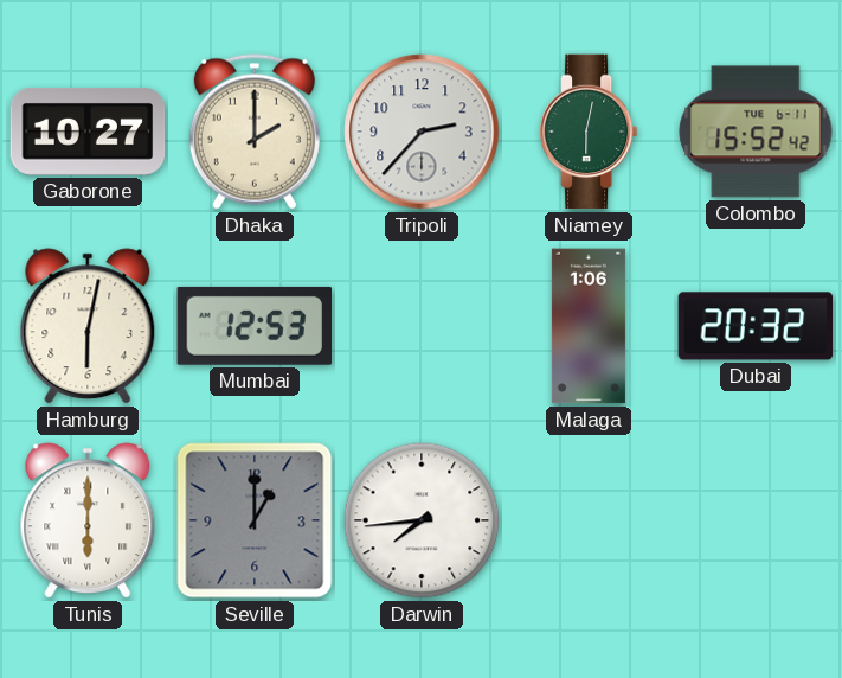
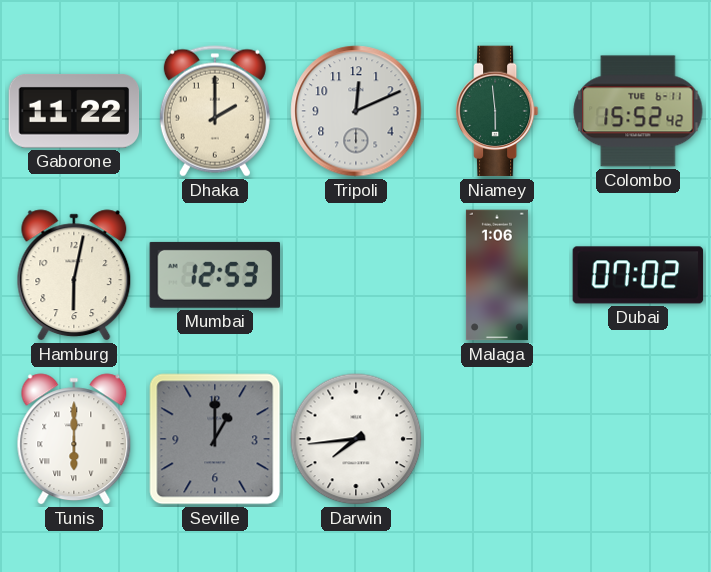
Gaborone: 10:27 -> 11:22
Tripoli: 2:37 -> 12:11
Niamey: 6:02 -> 5:59
Dubai: 20:32 -> 07:02
